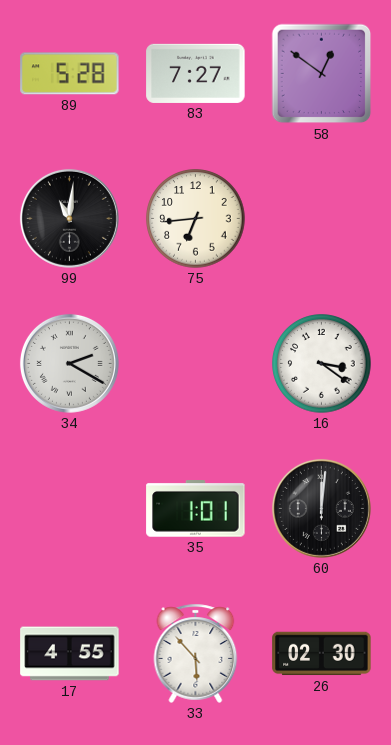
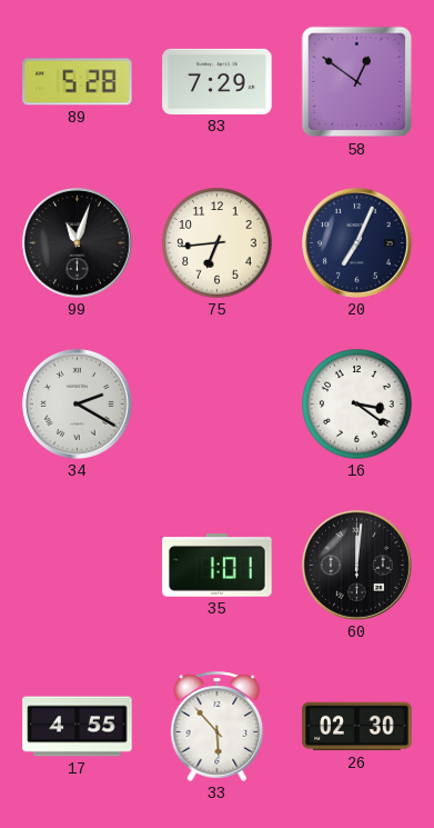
83: 7:27 -> 7:29
99: 11:01 -> 11:03
20: none -> 7:04
